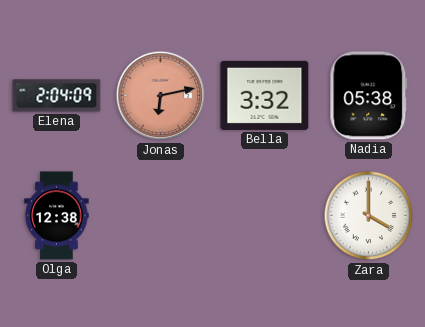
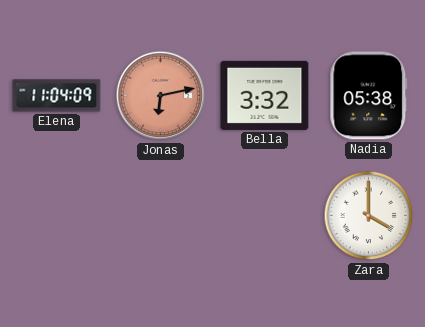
Elena: 2:04 -> 11:04
Olga: 12:38 -> none
